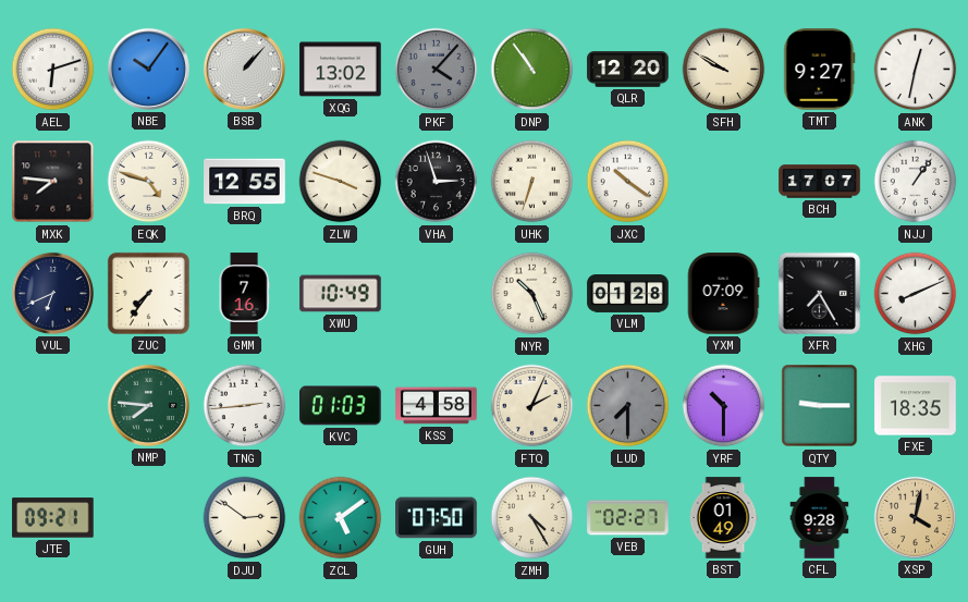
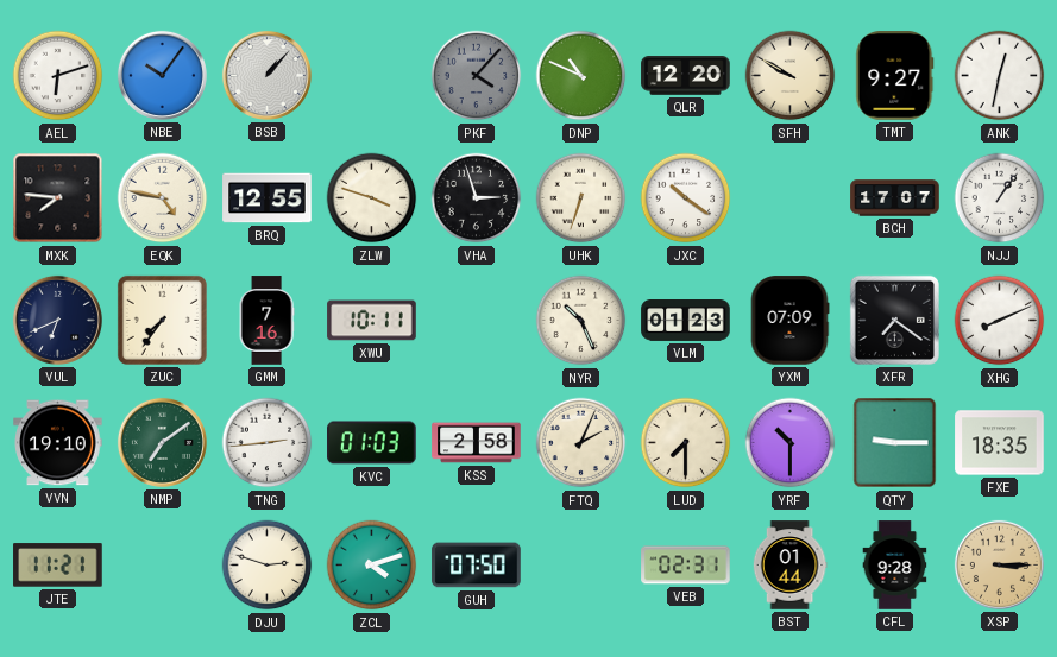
XQG: 13:02 -> none
DNP: 10:54 -> 10:49
EQK: 4:48 -> 4:47
XWU: 10:49 -> 10:11
VLM: 01:28 -> 01:23
XFR: 7:25 -> 7:21
VVN: none -> 19:10
NMP: 7:46 -> 7:09
KSS: 4:58 -> 2:58
LUD dial: grey -> cream
JTE: 09:21 -> 11:21
DJU: 2:51 -> 2:48
ZCL: 5:09 -> 4:12
ZMH: 4:25 -> none
VEB: 02:27 -> 02:31
BST: 01:49 -> 01:44
XSP: 4:02 -> 3:15
